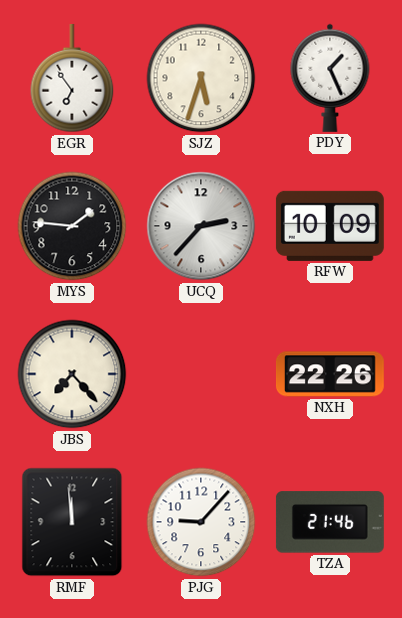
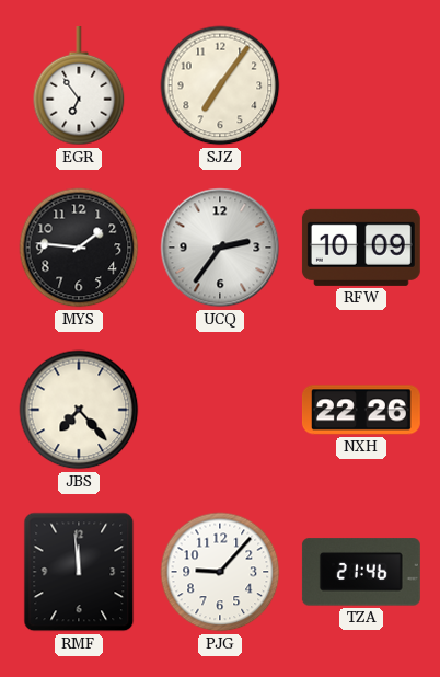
SJZ: 5:33 -> 7:06
PDY: 1:26 -> none
UCQ: 2:37 -> 2:36
